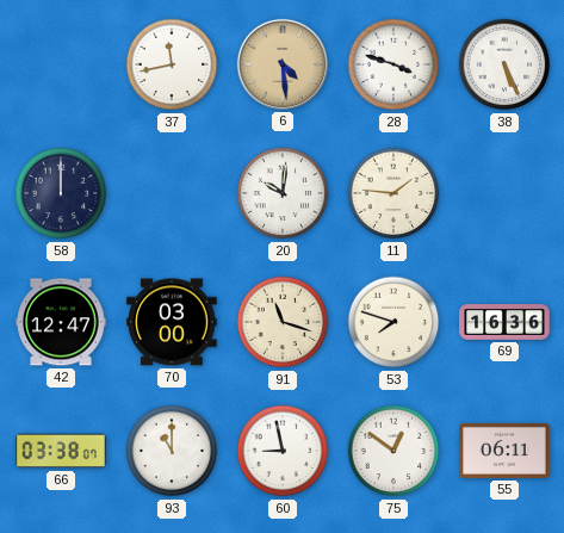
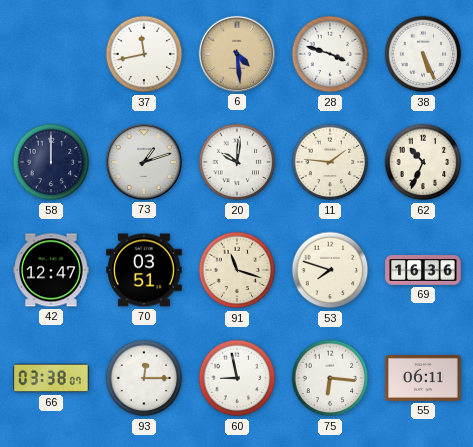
73: none -> 1:12
62: none -> 10:34
70: 03:00 -> 03:51
93: 11:00 -> 12:15
75: 12:51 -> 6:16
